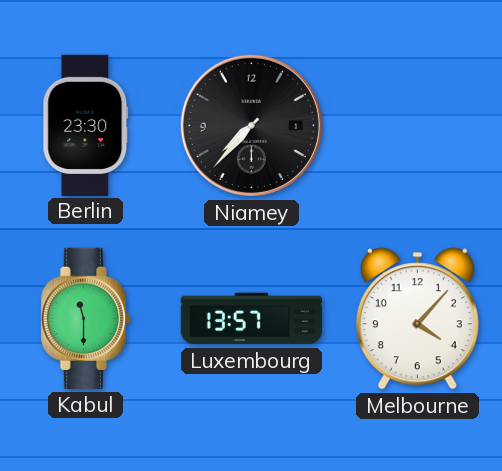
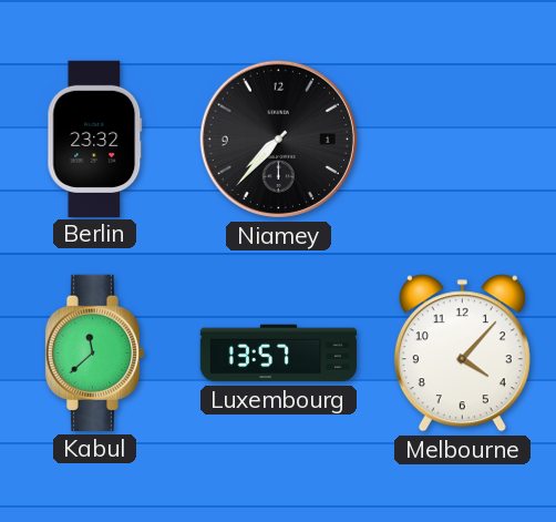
Berlin: 23:30 -> 23:32
Kabul: 11:30 -> 11:38
